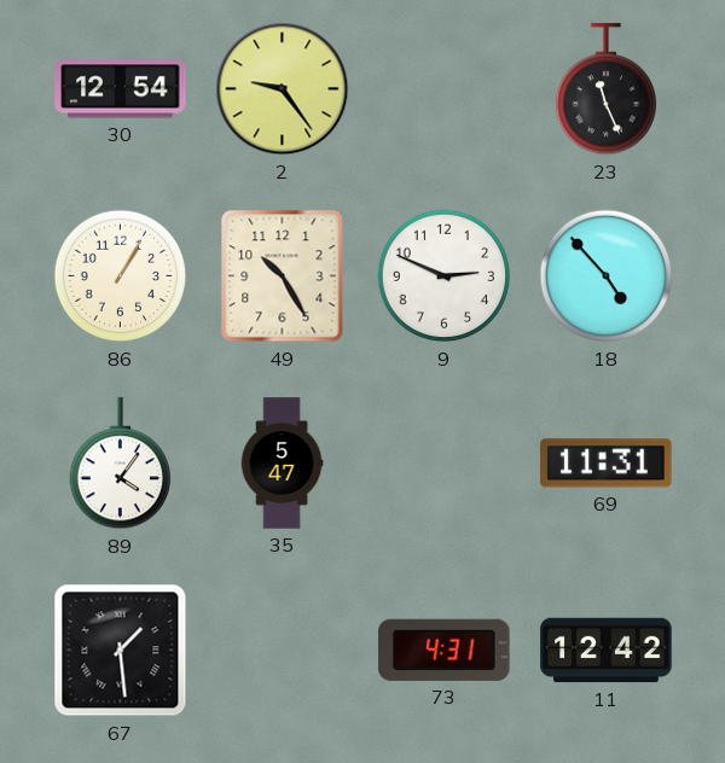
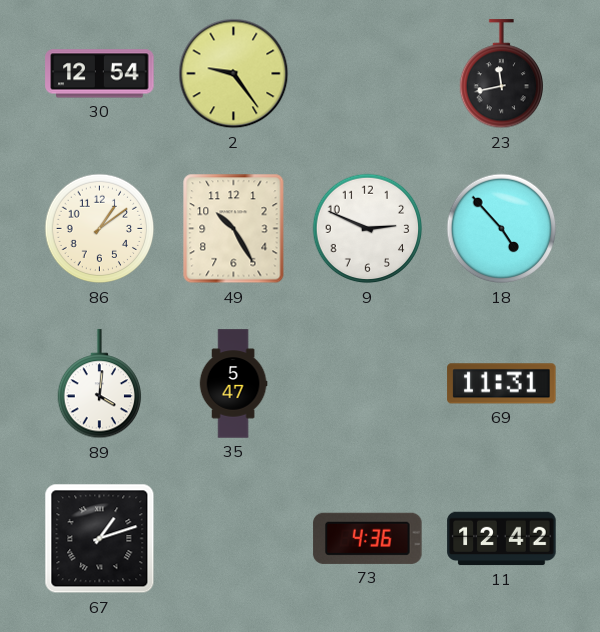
23: 11:26 -> 11:43
86: 1:05 -> 1:09
89: 4:06 -> 4:01
67: 1:29 -> 1:12
73: 4:31 -> 4:36
